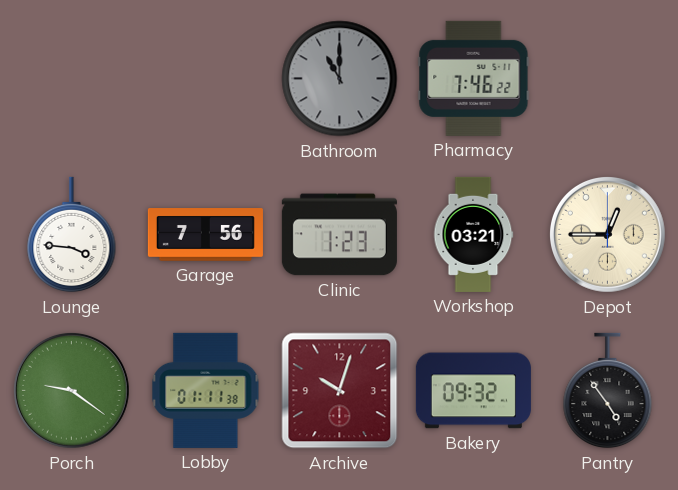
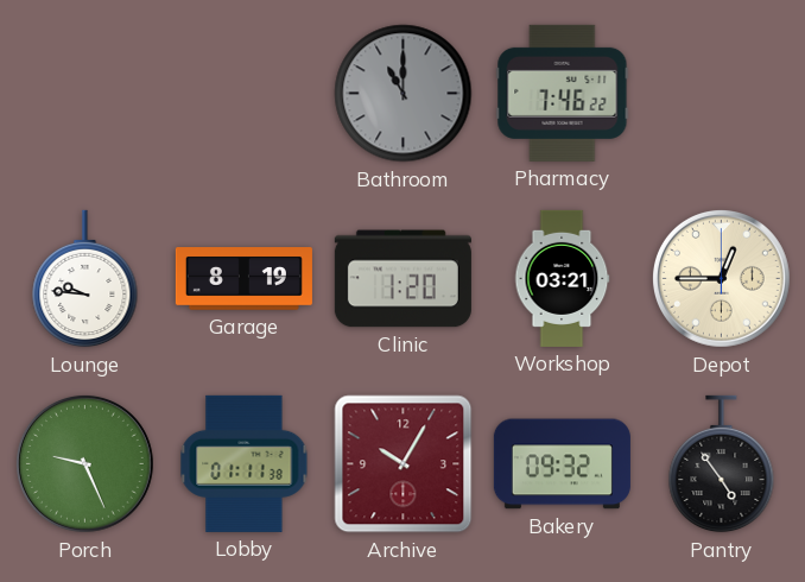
Lounge: 3:46 -> 9:46
Garage: 7:56 -> 8:19
Clinic: 1:23 -> 1:20
Porch: 9:21 -> 9:26
Archive: 10:03 -> 10:05
